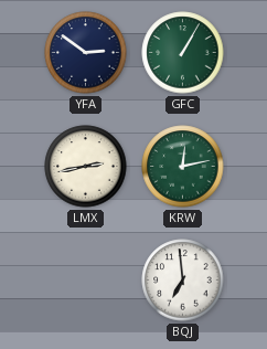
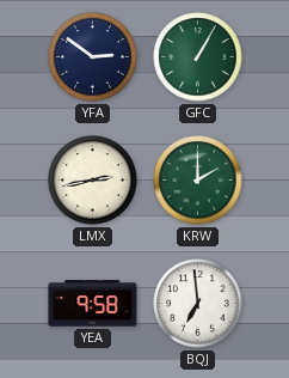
KRW: 12:13 -> 2:00
YEA: none -> 9:58
